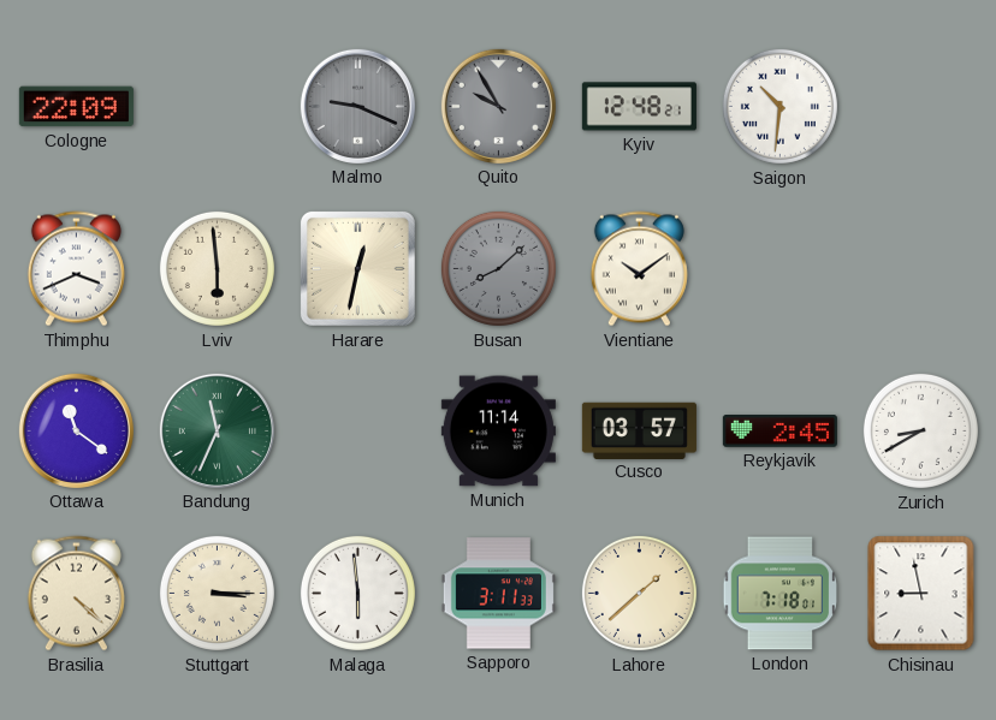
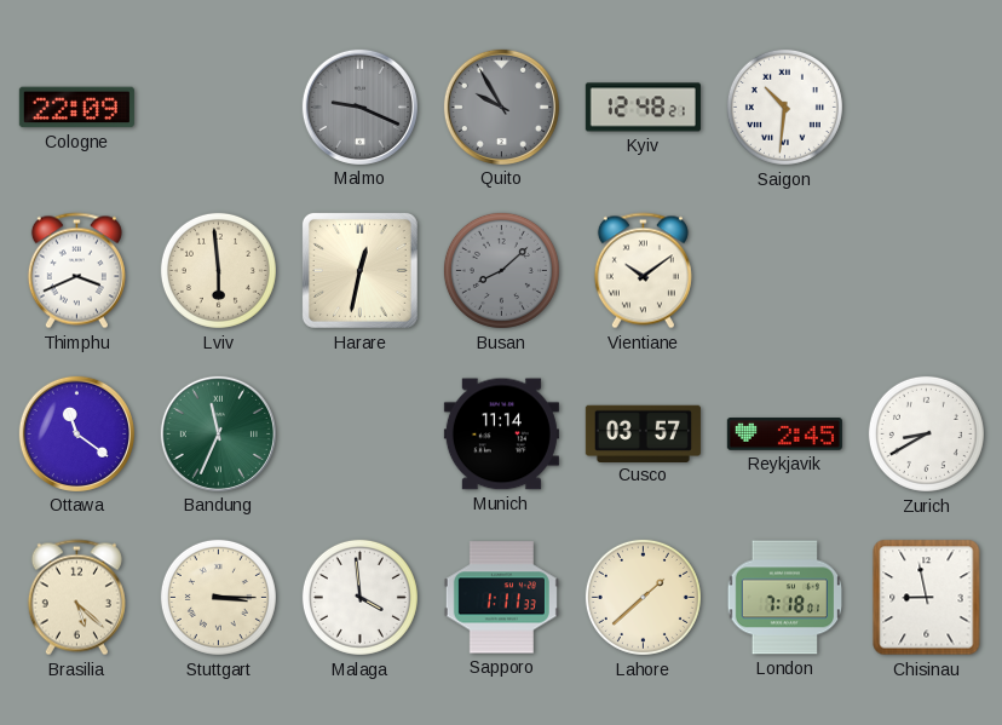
Brasilia: 4:22 -> 5:22
Malaga: 5:59 -> 3:59
Sapporo: 3:11 -> 1:11
